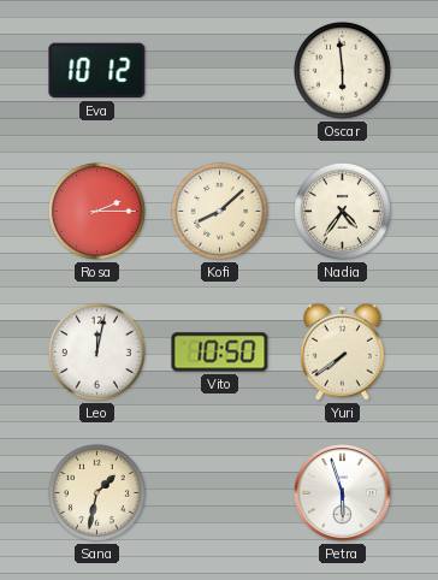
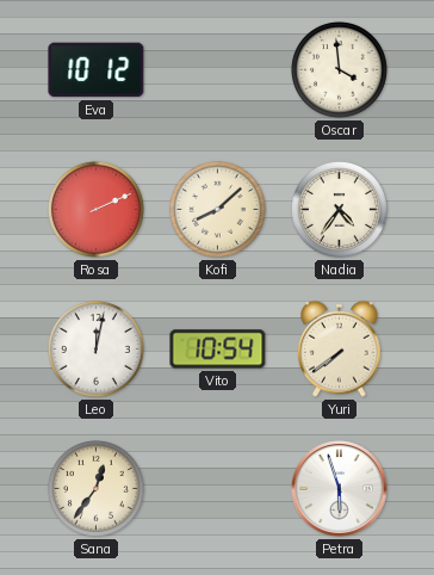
Oscar: 5:59 -> 3:59
Rosa: 2:15 -> 2:11
Vito: 10:50 -> 10:54
Sana: 1:32 -> 12:36
